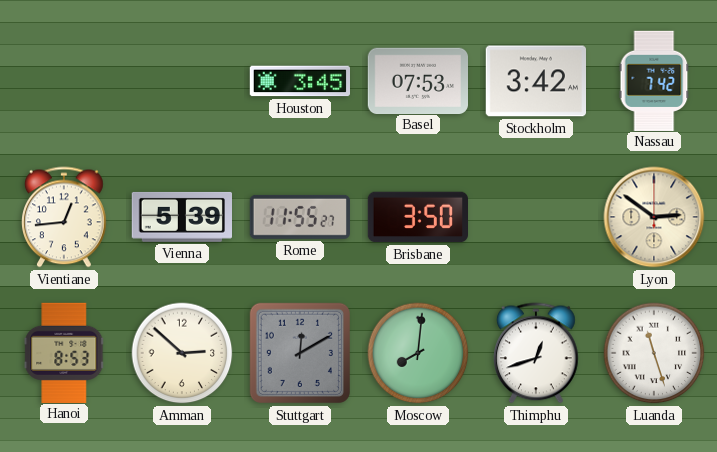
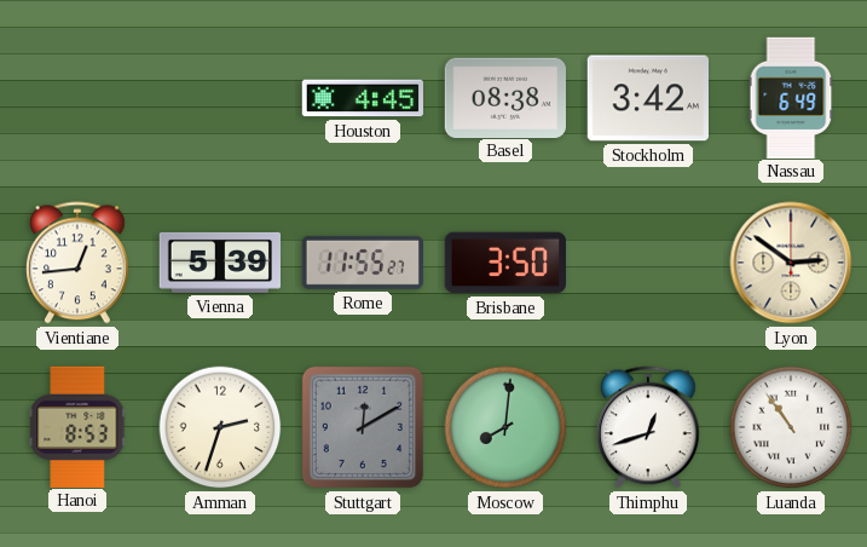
Houston: 3:45 -> 4:45
Basel: 07:53 -> 08:38
Nassau: 7:42 -> 6:49
Amman: 2:52 -> 2:33
Luanda: 11:27 -> 10:54
